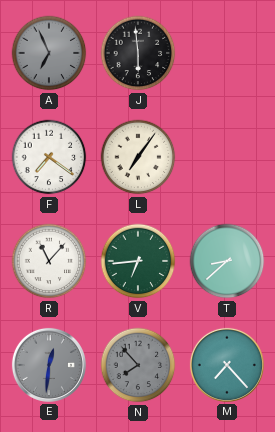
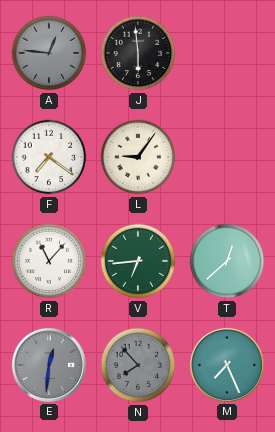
A: 6:56 -> 12:46
L: 7:06 -> 9:06
T: 8:38 -> 12:38
M: 7:23 -> 7:26
